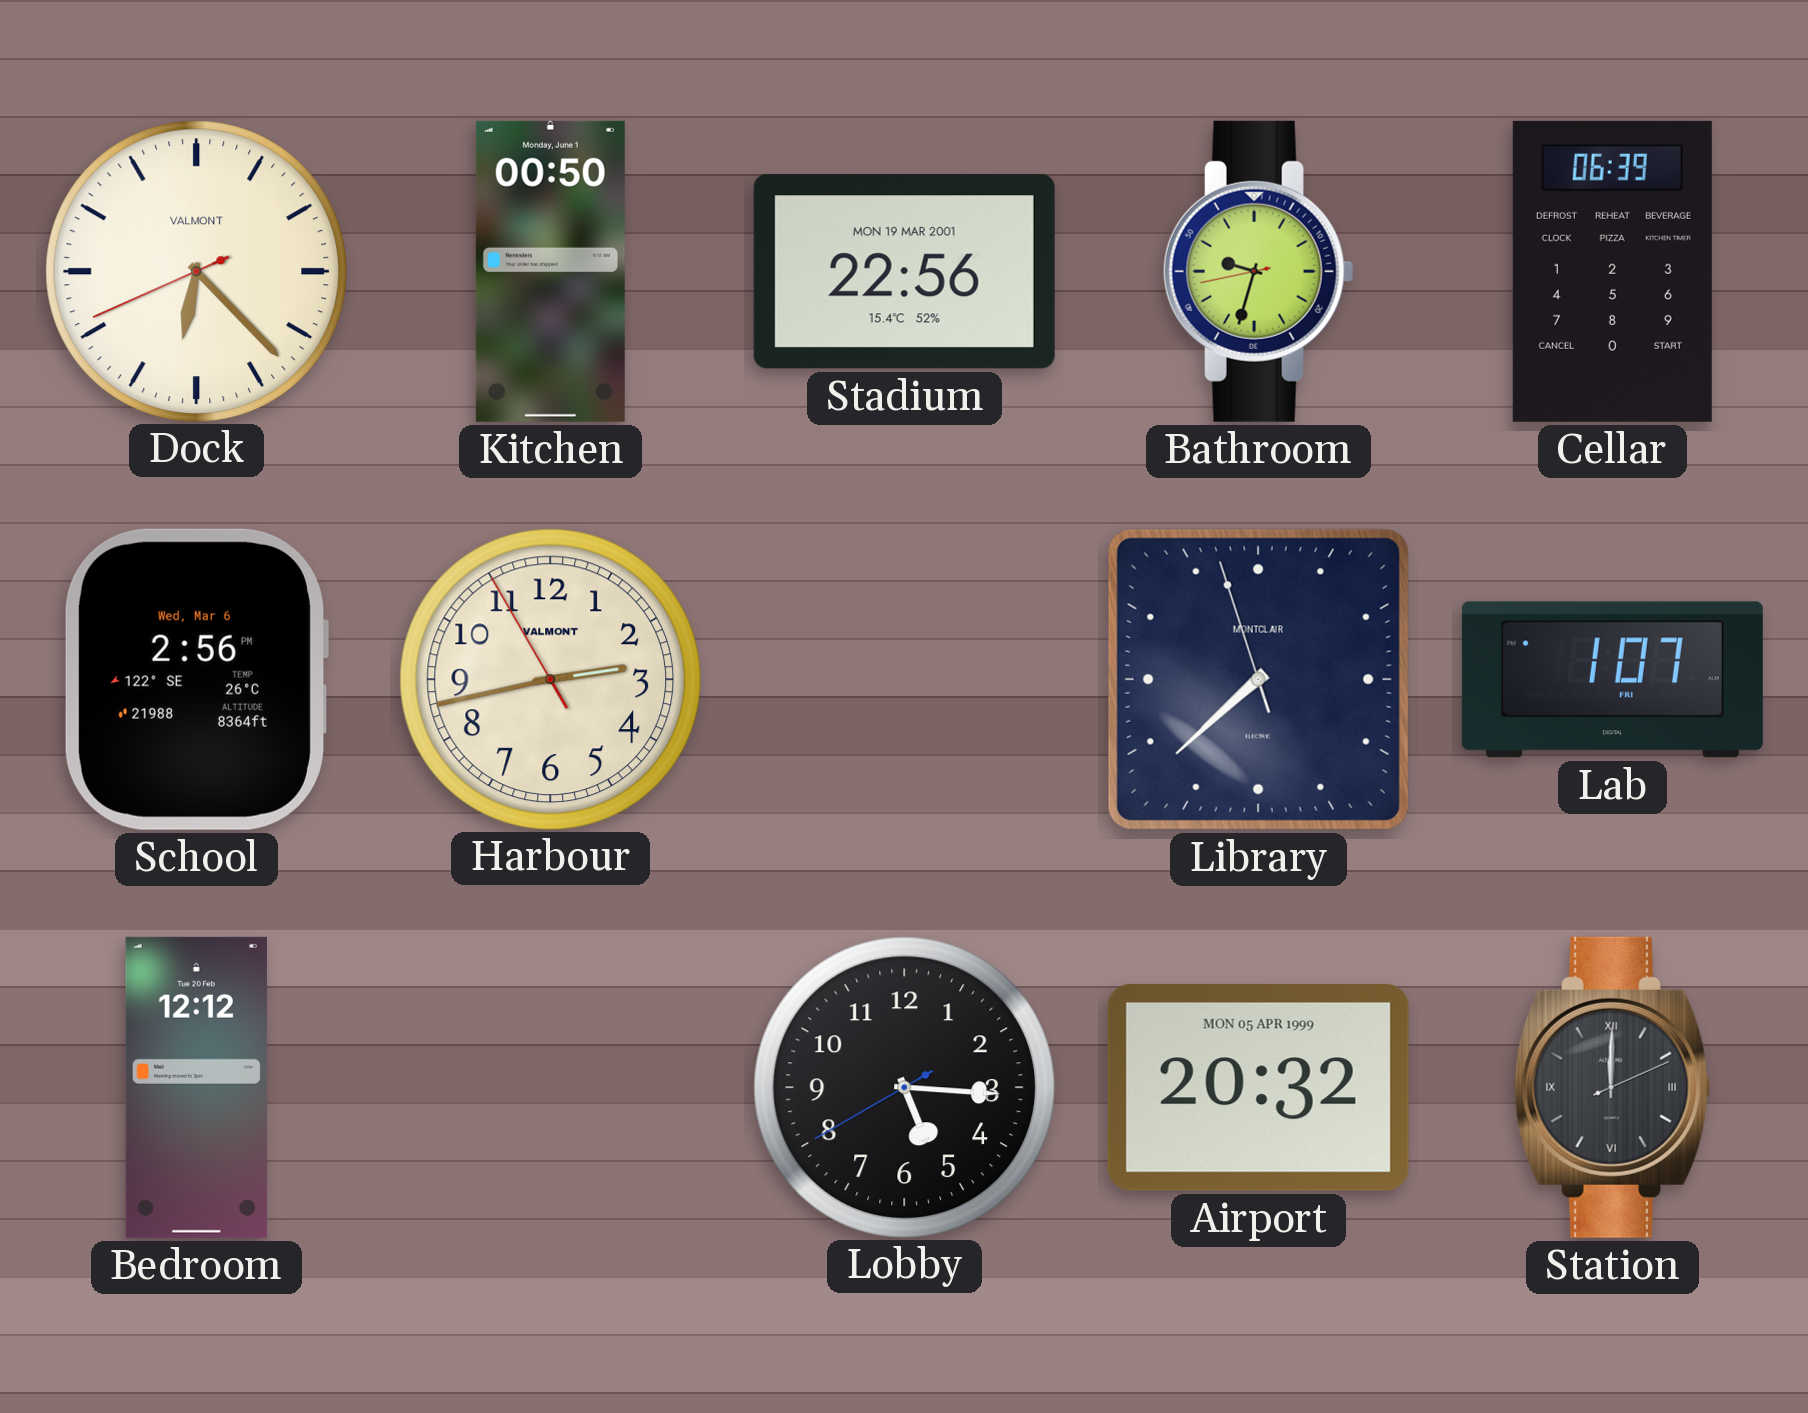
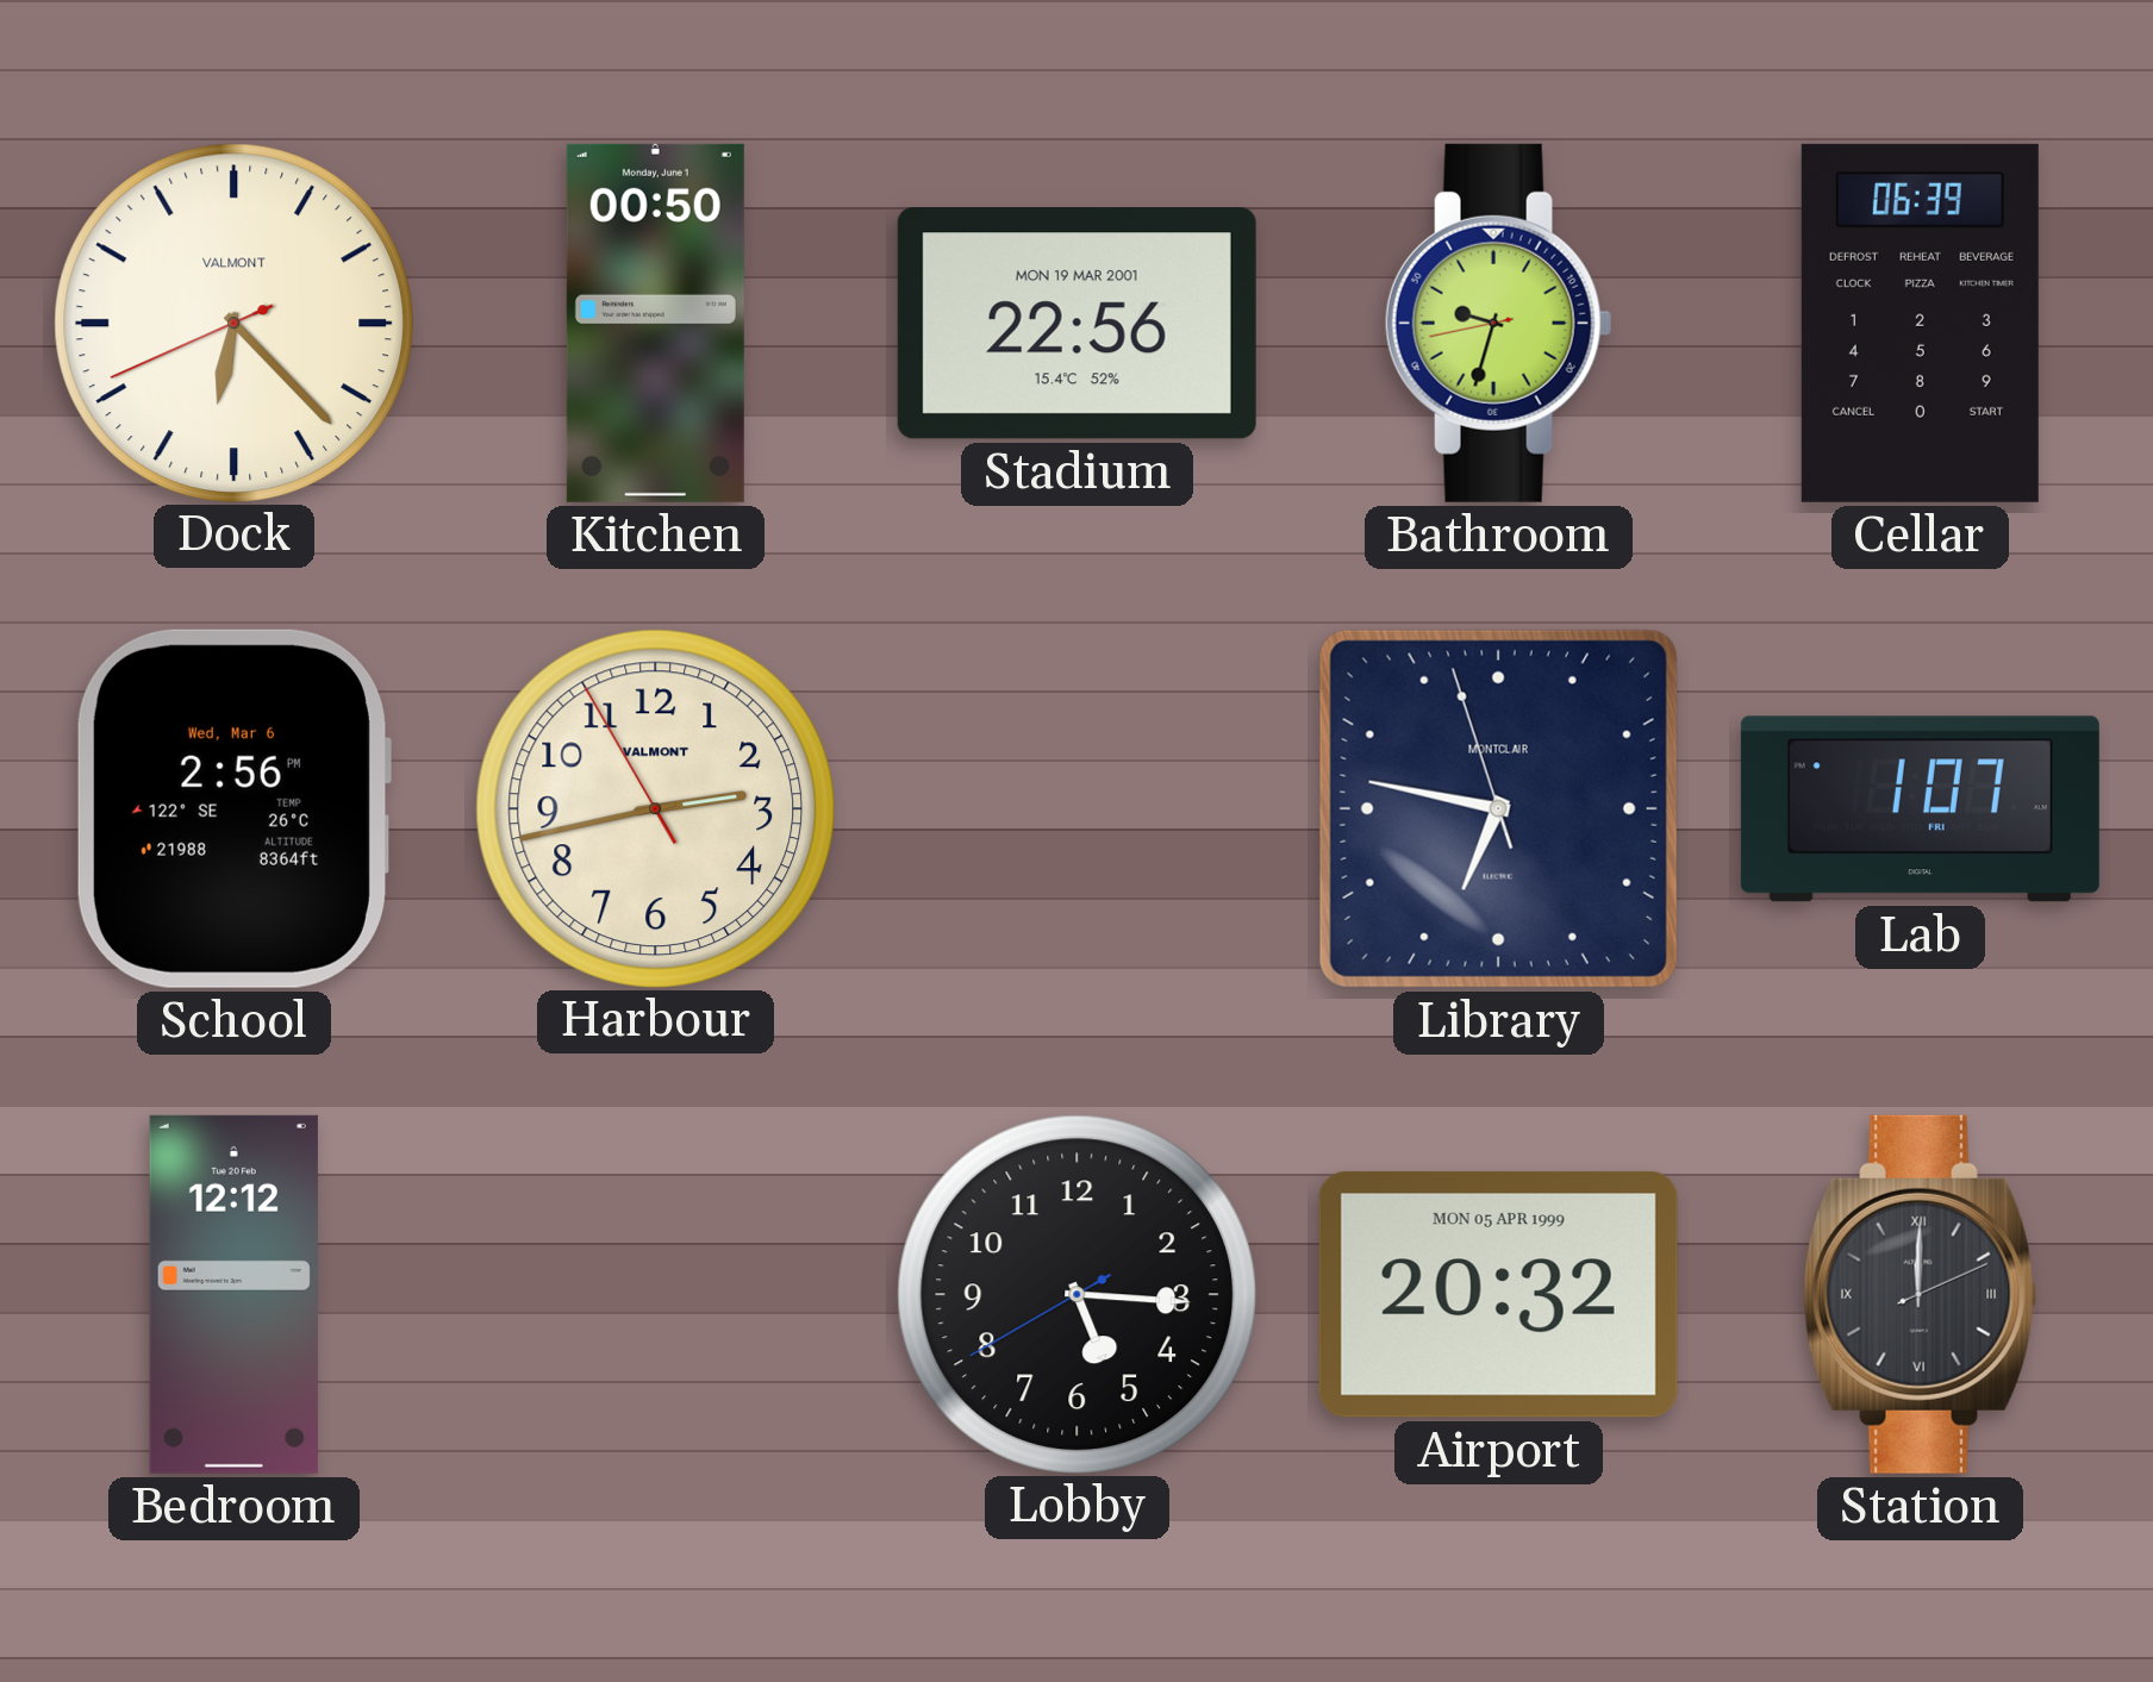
Library: 7:37 -> 6:46
